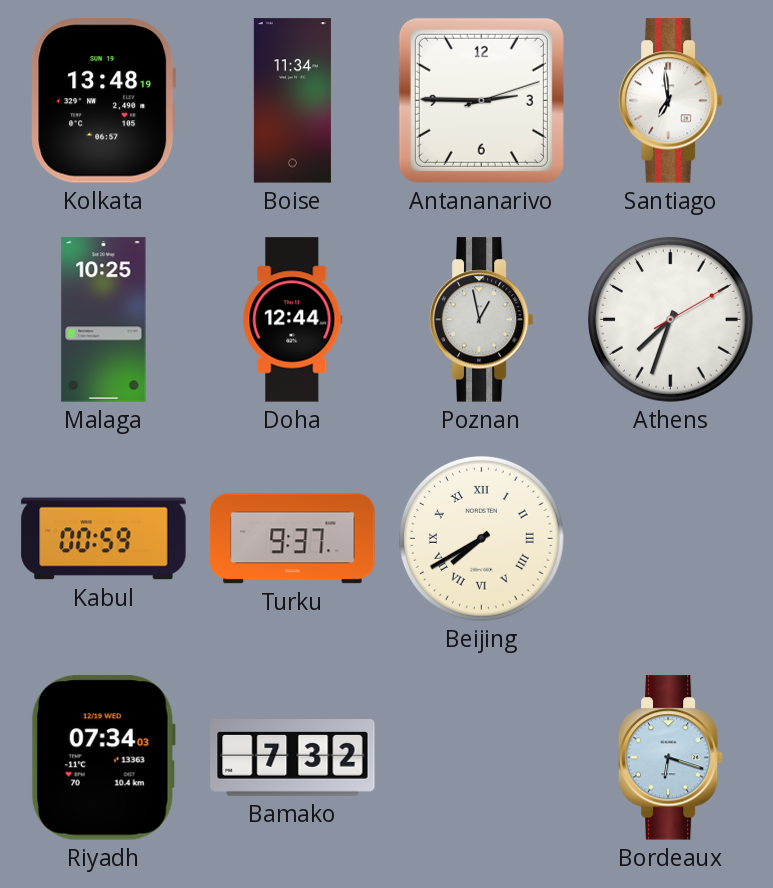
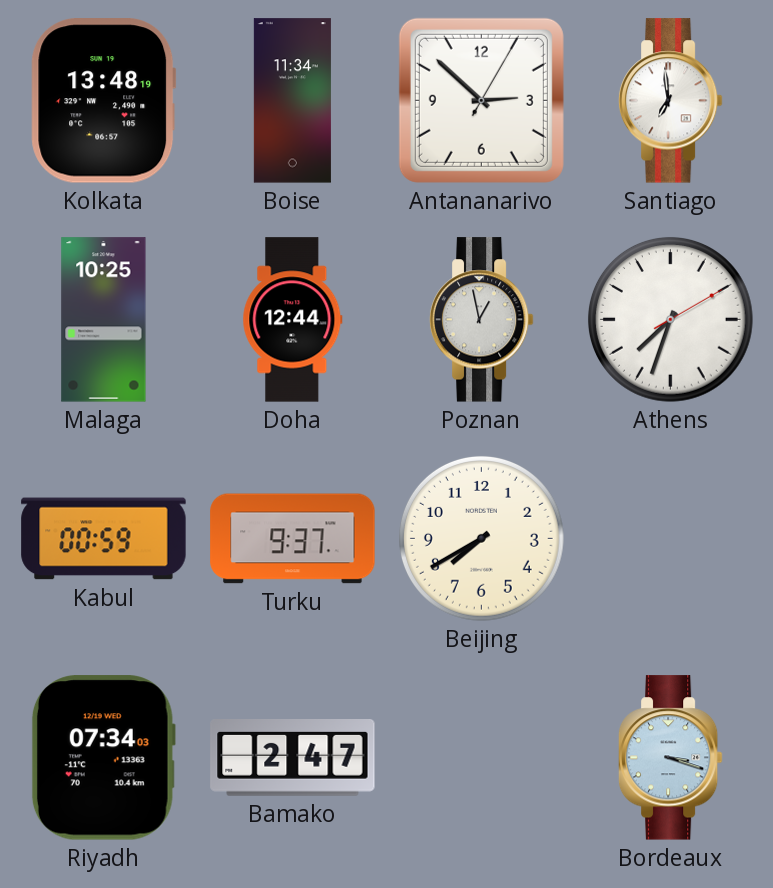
Antananarivo: 2:45 -> 2:52
Beijing numerals: Roman -> Arabic
Bamako: 7:32 -> 2:47
Bordeaux: 6:18 -> 3:18
